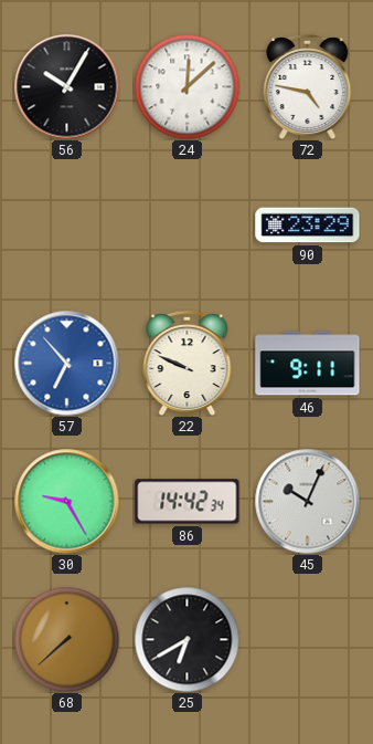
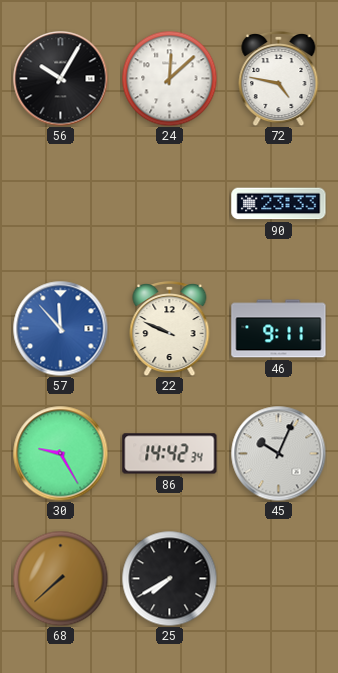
90: 23:29 -> 23:33
57: 6:53 -> 11:53
25: 6:40 -> 7:40
